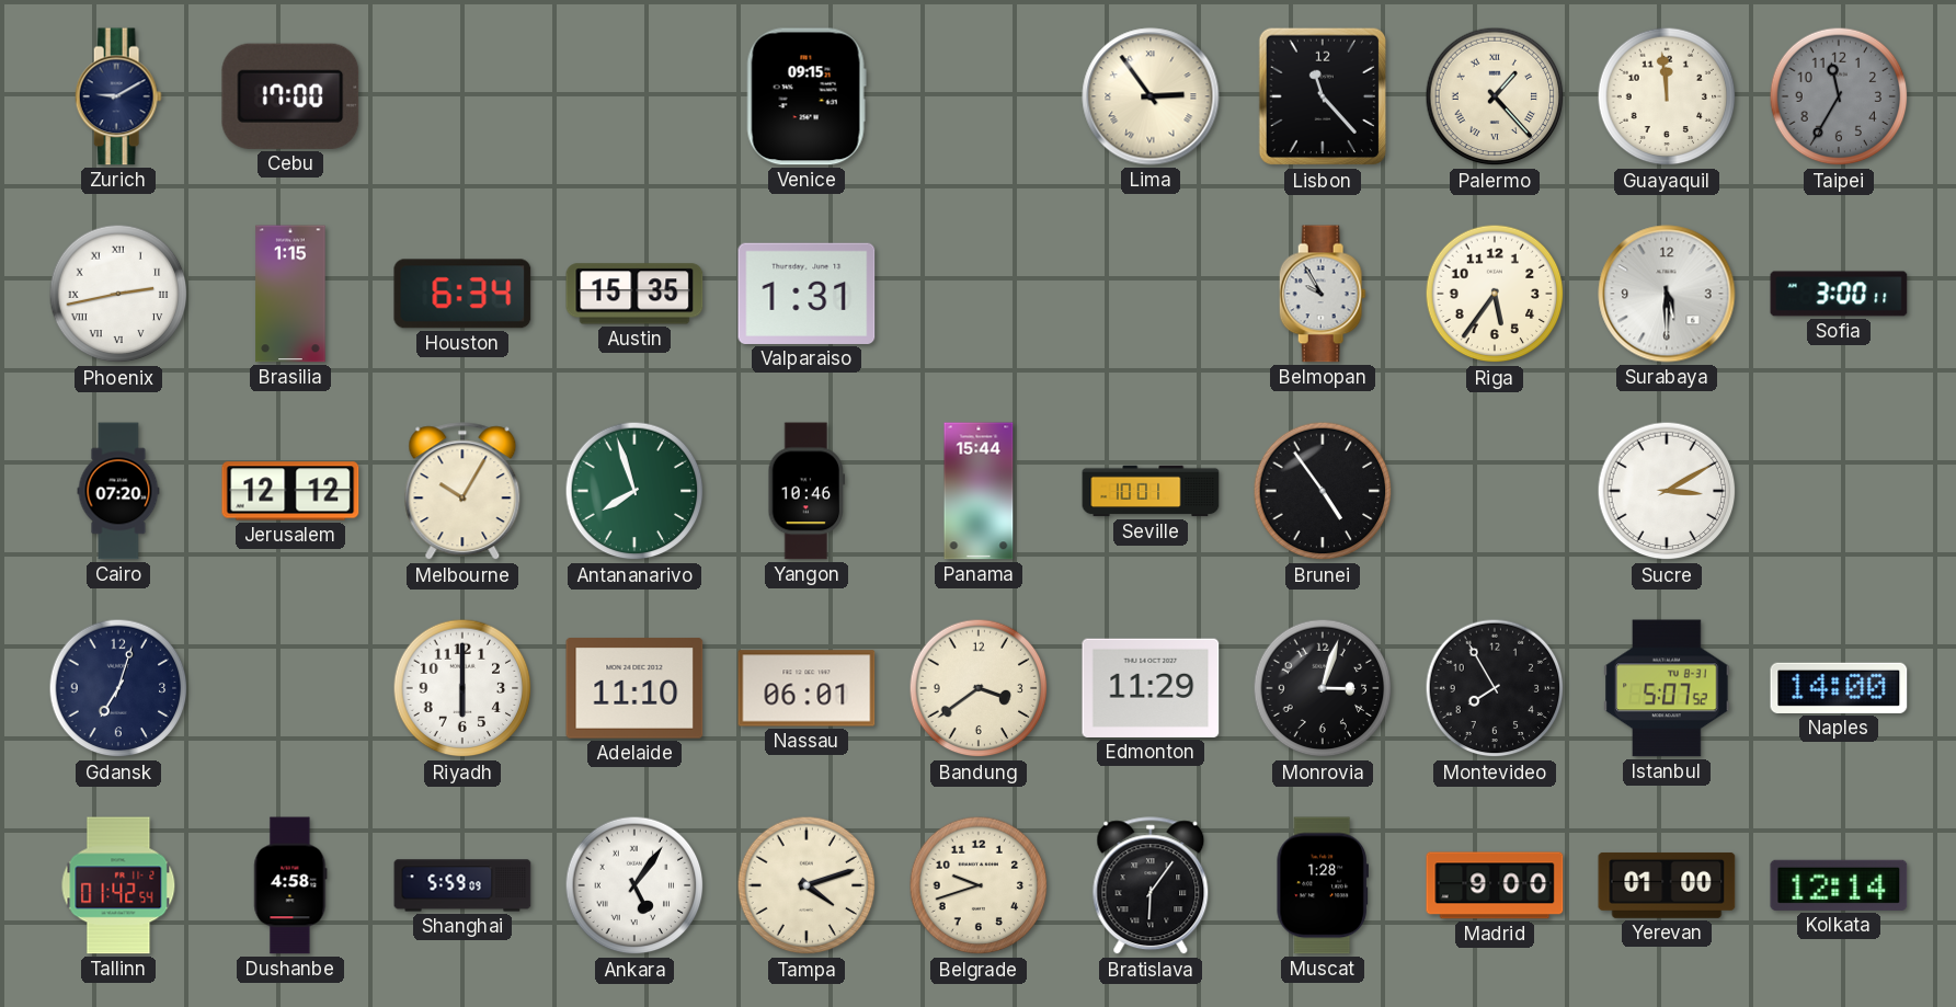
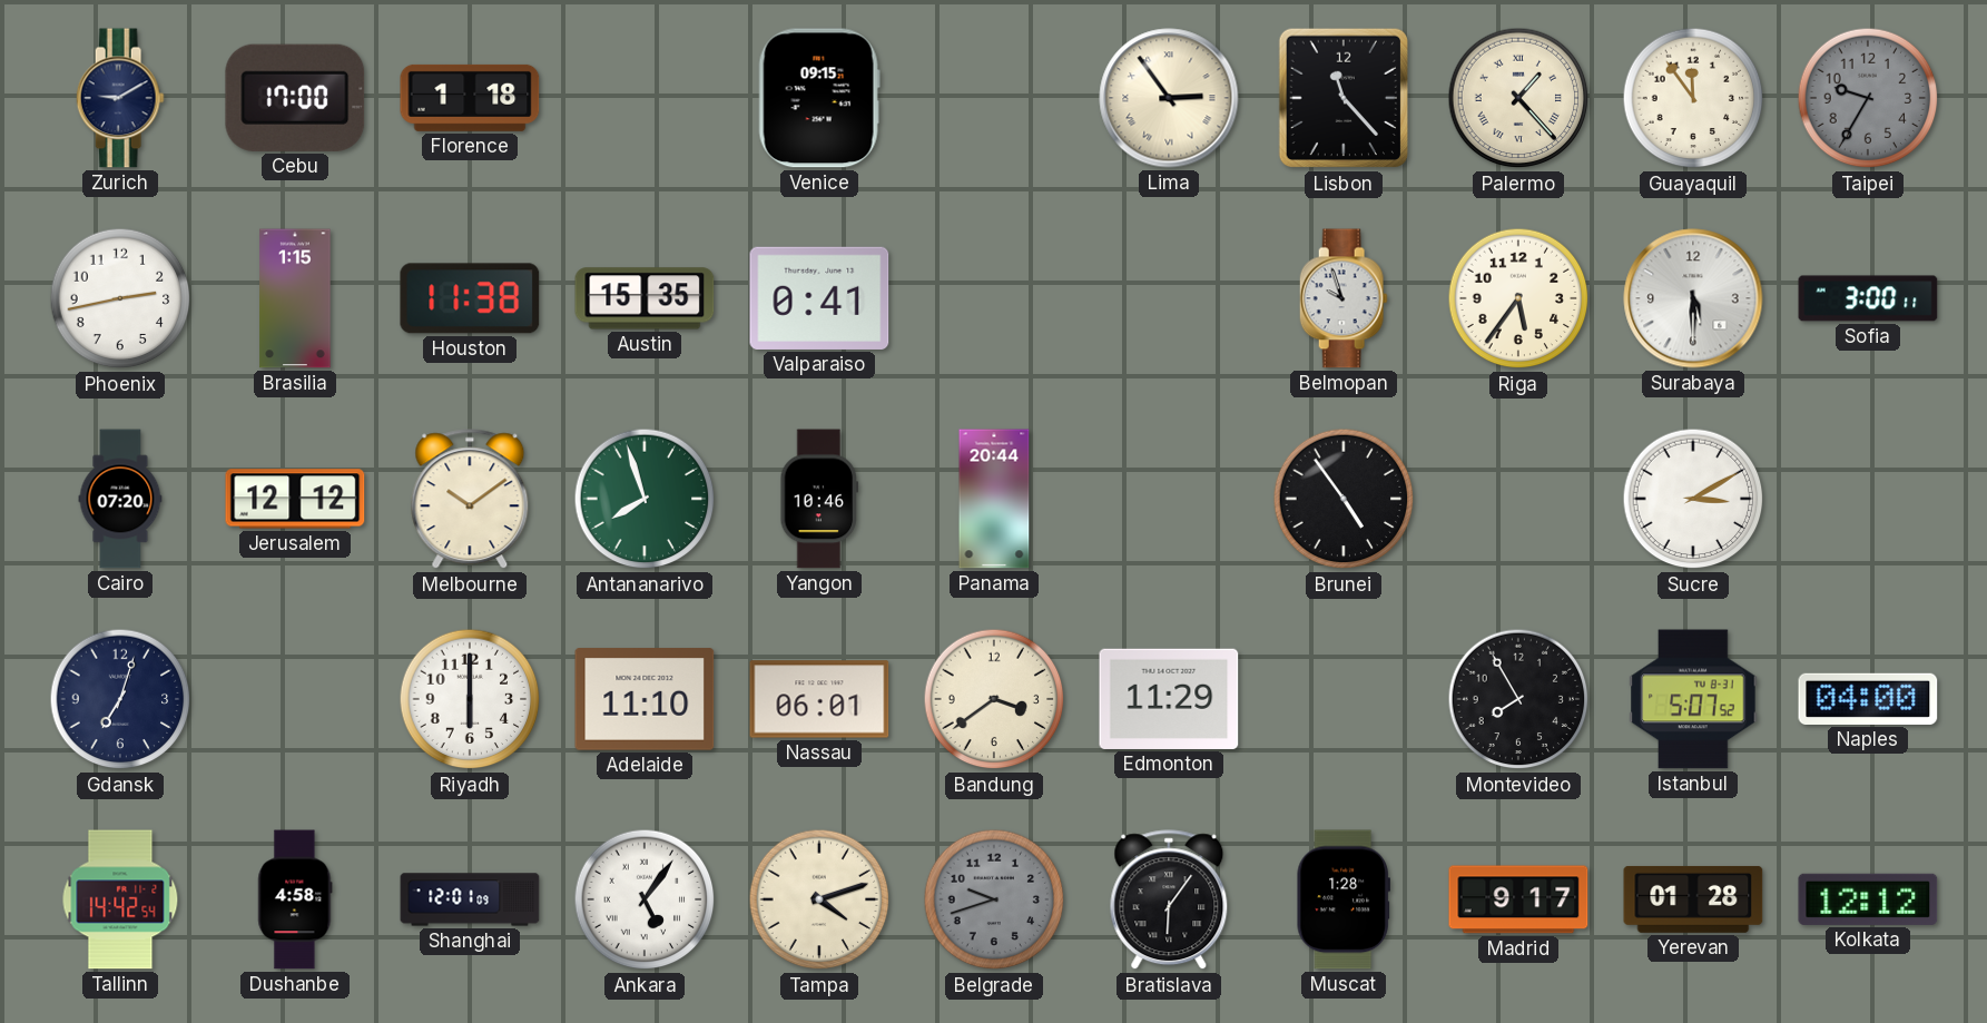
Florence: none -> 1:18
Guayaquil: 11:59 -> 11:54
Taipei: 11:35 -> 9:35
Phoenix numerals: Roman -> Arabic
Houston: 6:34 -> 11:38
Valparaiso: 1:31 -> 0:41
Belmopan: 9:55 -> 9:57
Melbourne: 10:05 -> 10:09
Panama: 15:44 -> 20:44
Seville: 10:01 -> none
Monrovia: 3:03 -> none
Naples: 14:00 -> 04:00
Tallinn: 01:42 -> 14:42
Shanghai: 5:59 -> 12:01
Belgrade dial: cream -> grey
Madrid: 9:00 -> 9:17
Yerevan: 01:00 -> 01:28
Kolkata: 12:14 -> 12:12
